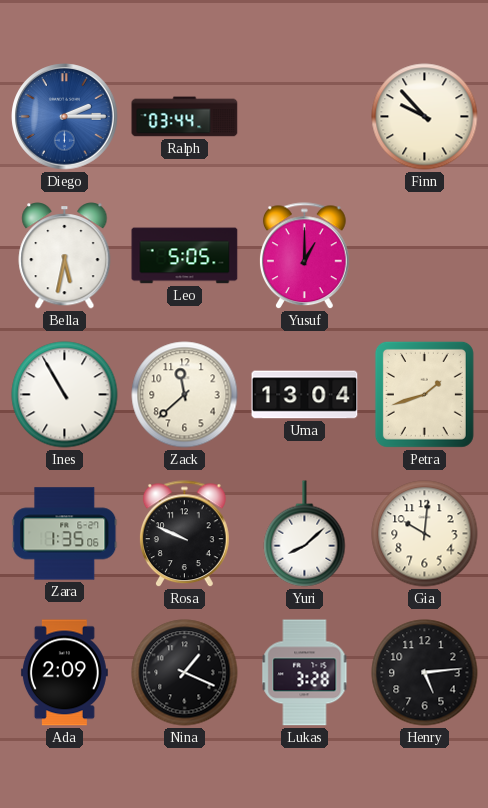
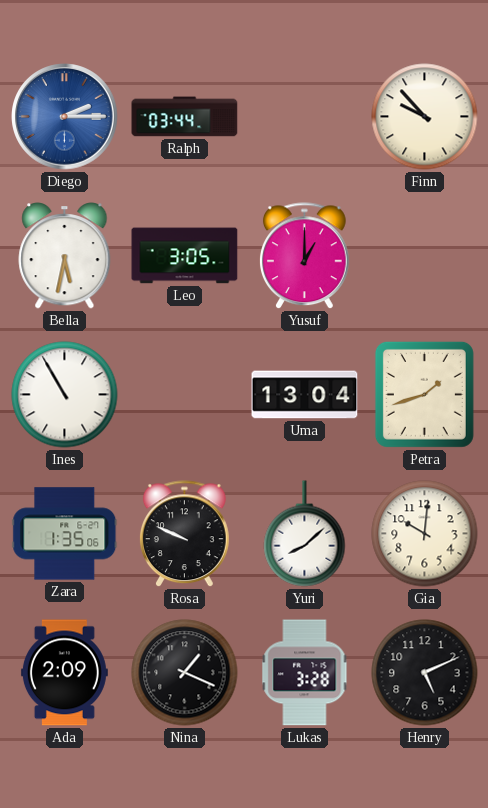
Leo: 5:05 -> 3:05
Zack: 11:38 -> none
Henry: 5:14 -> 5:11
